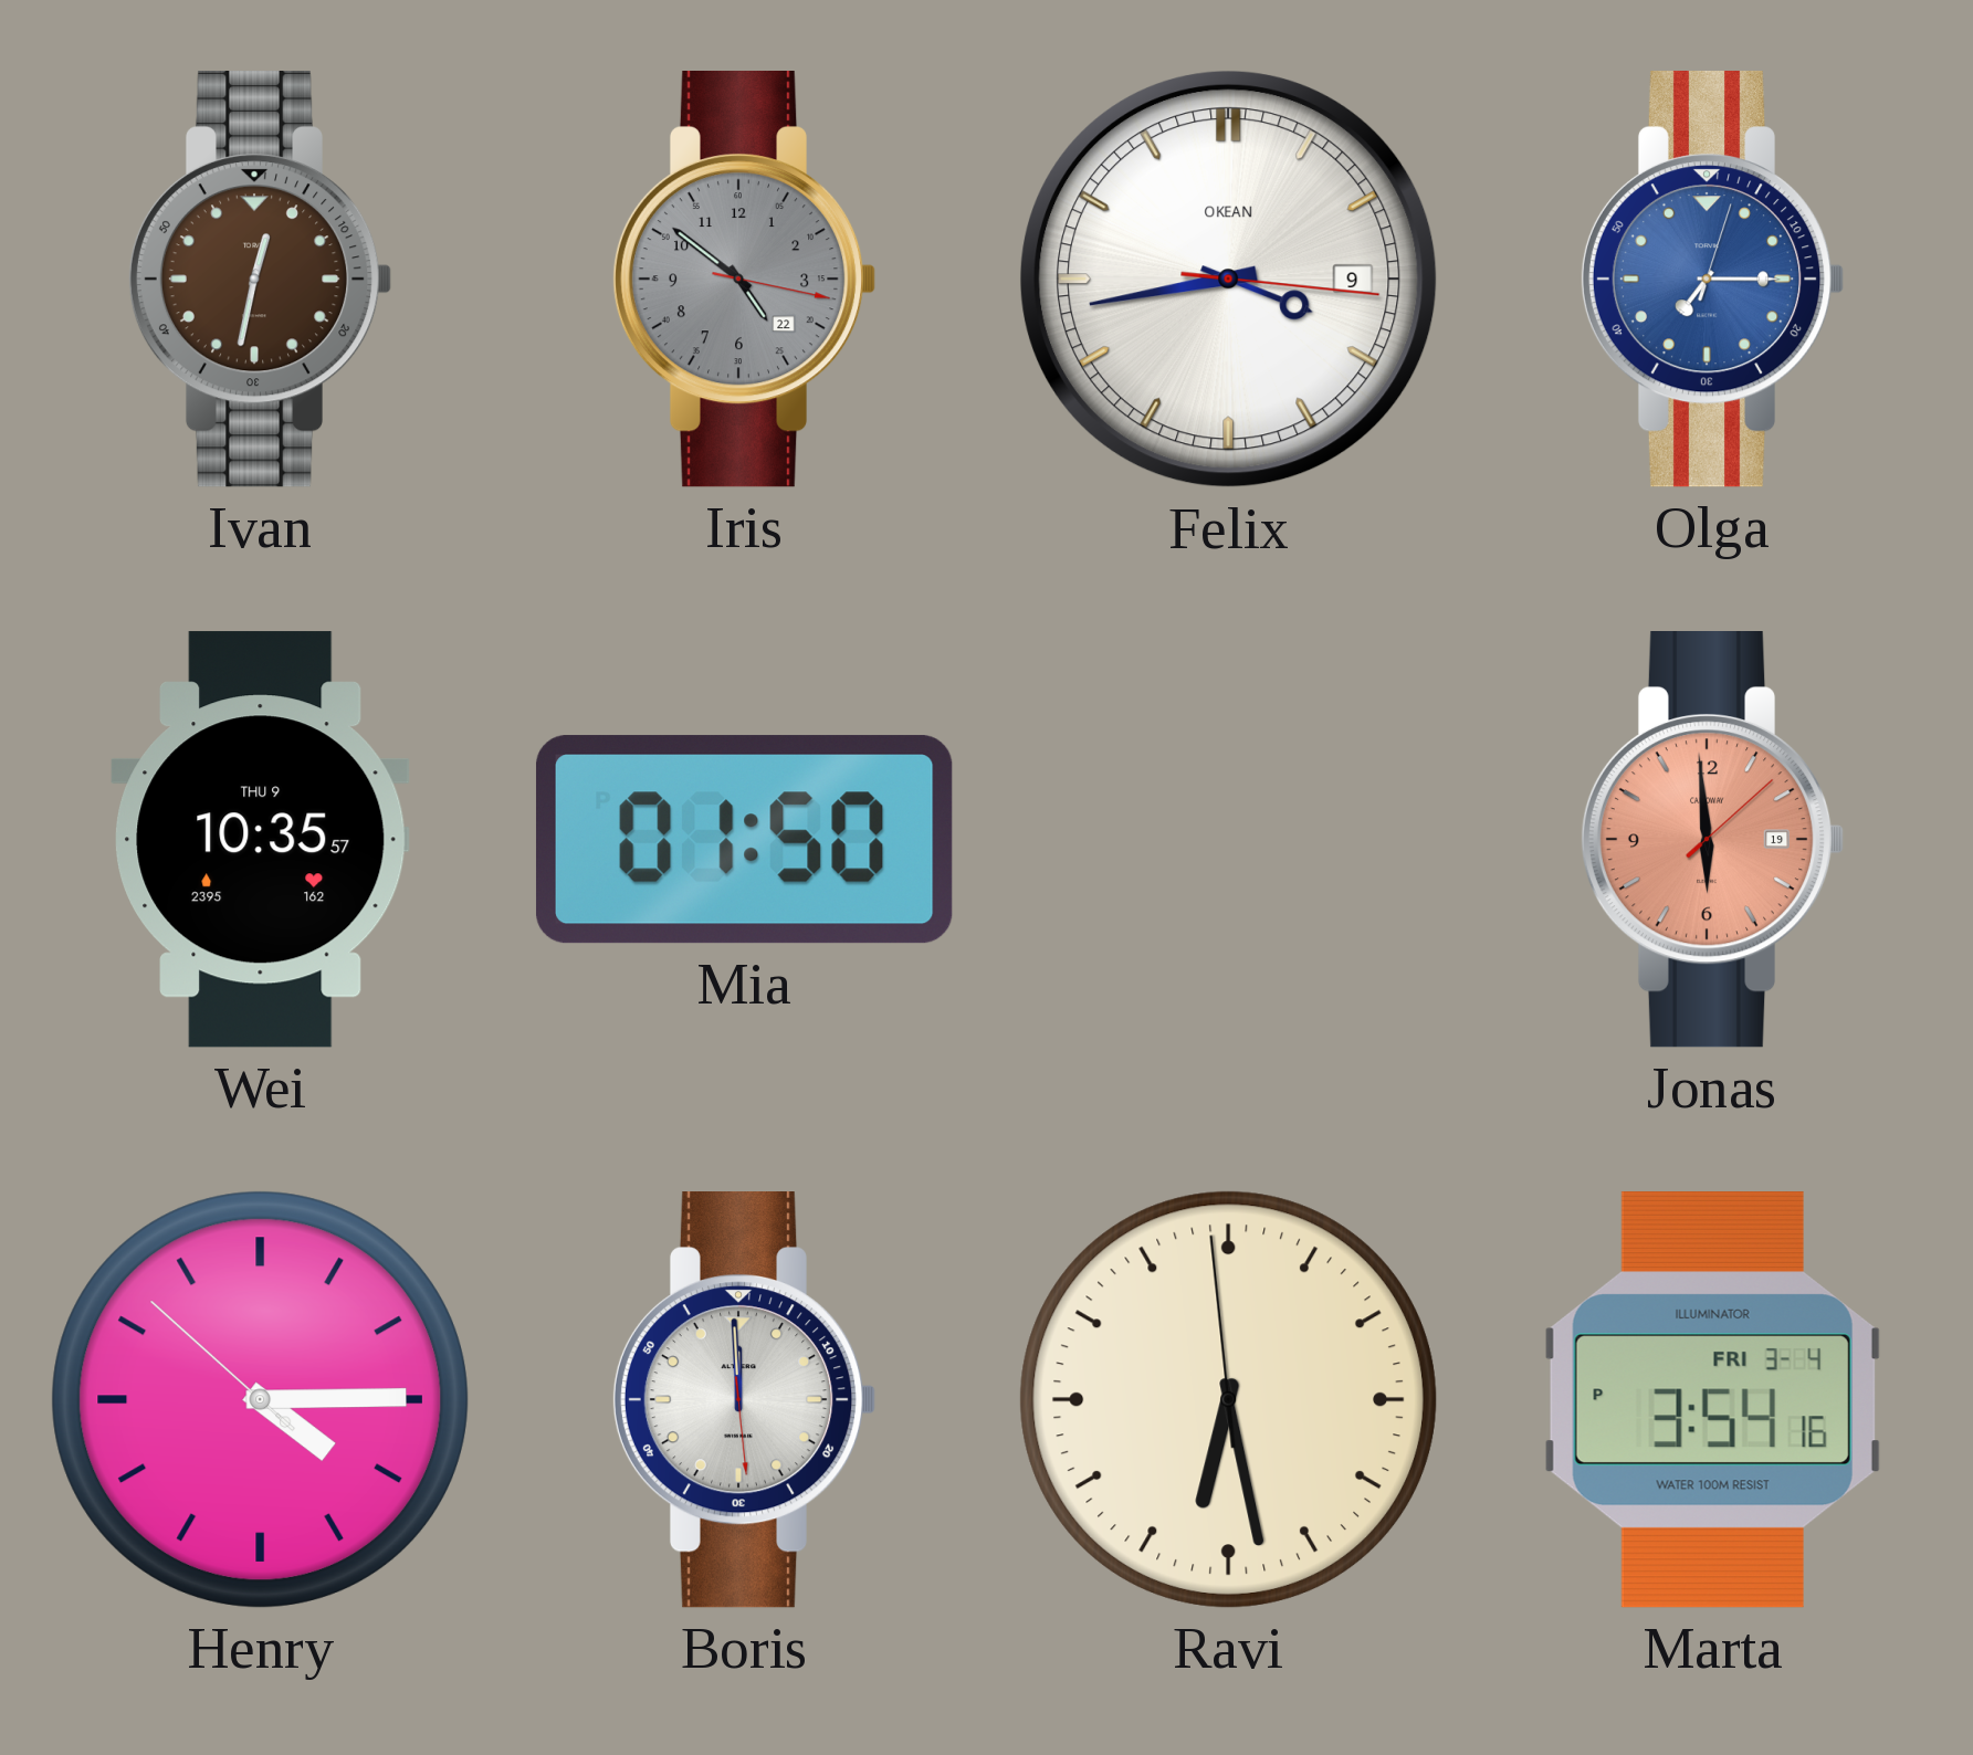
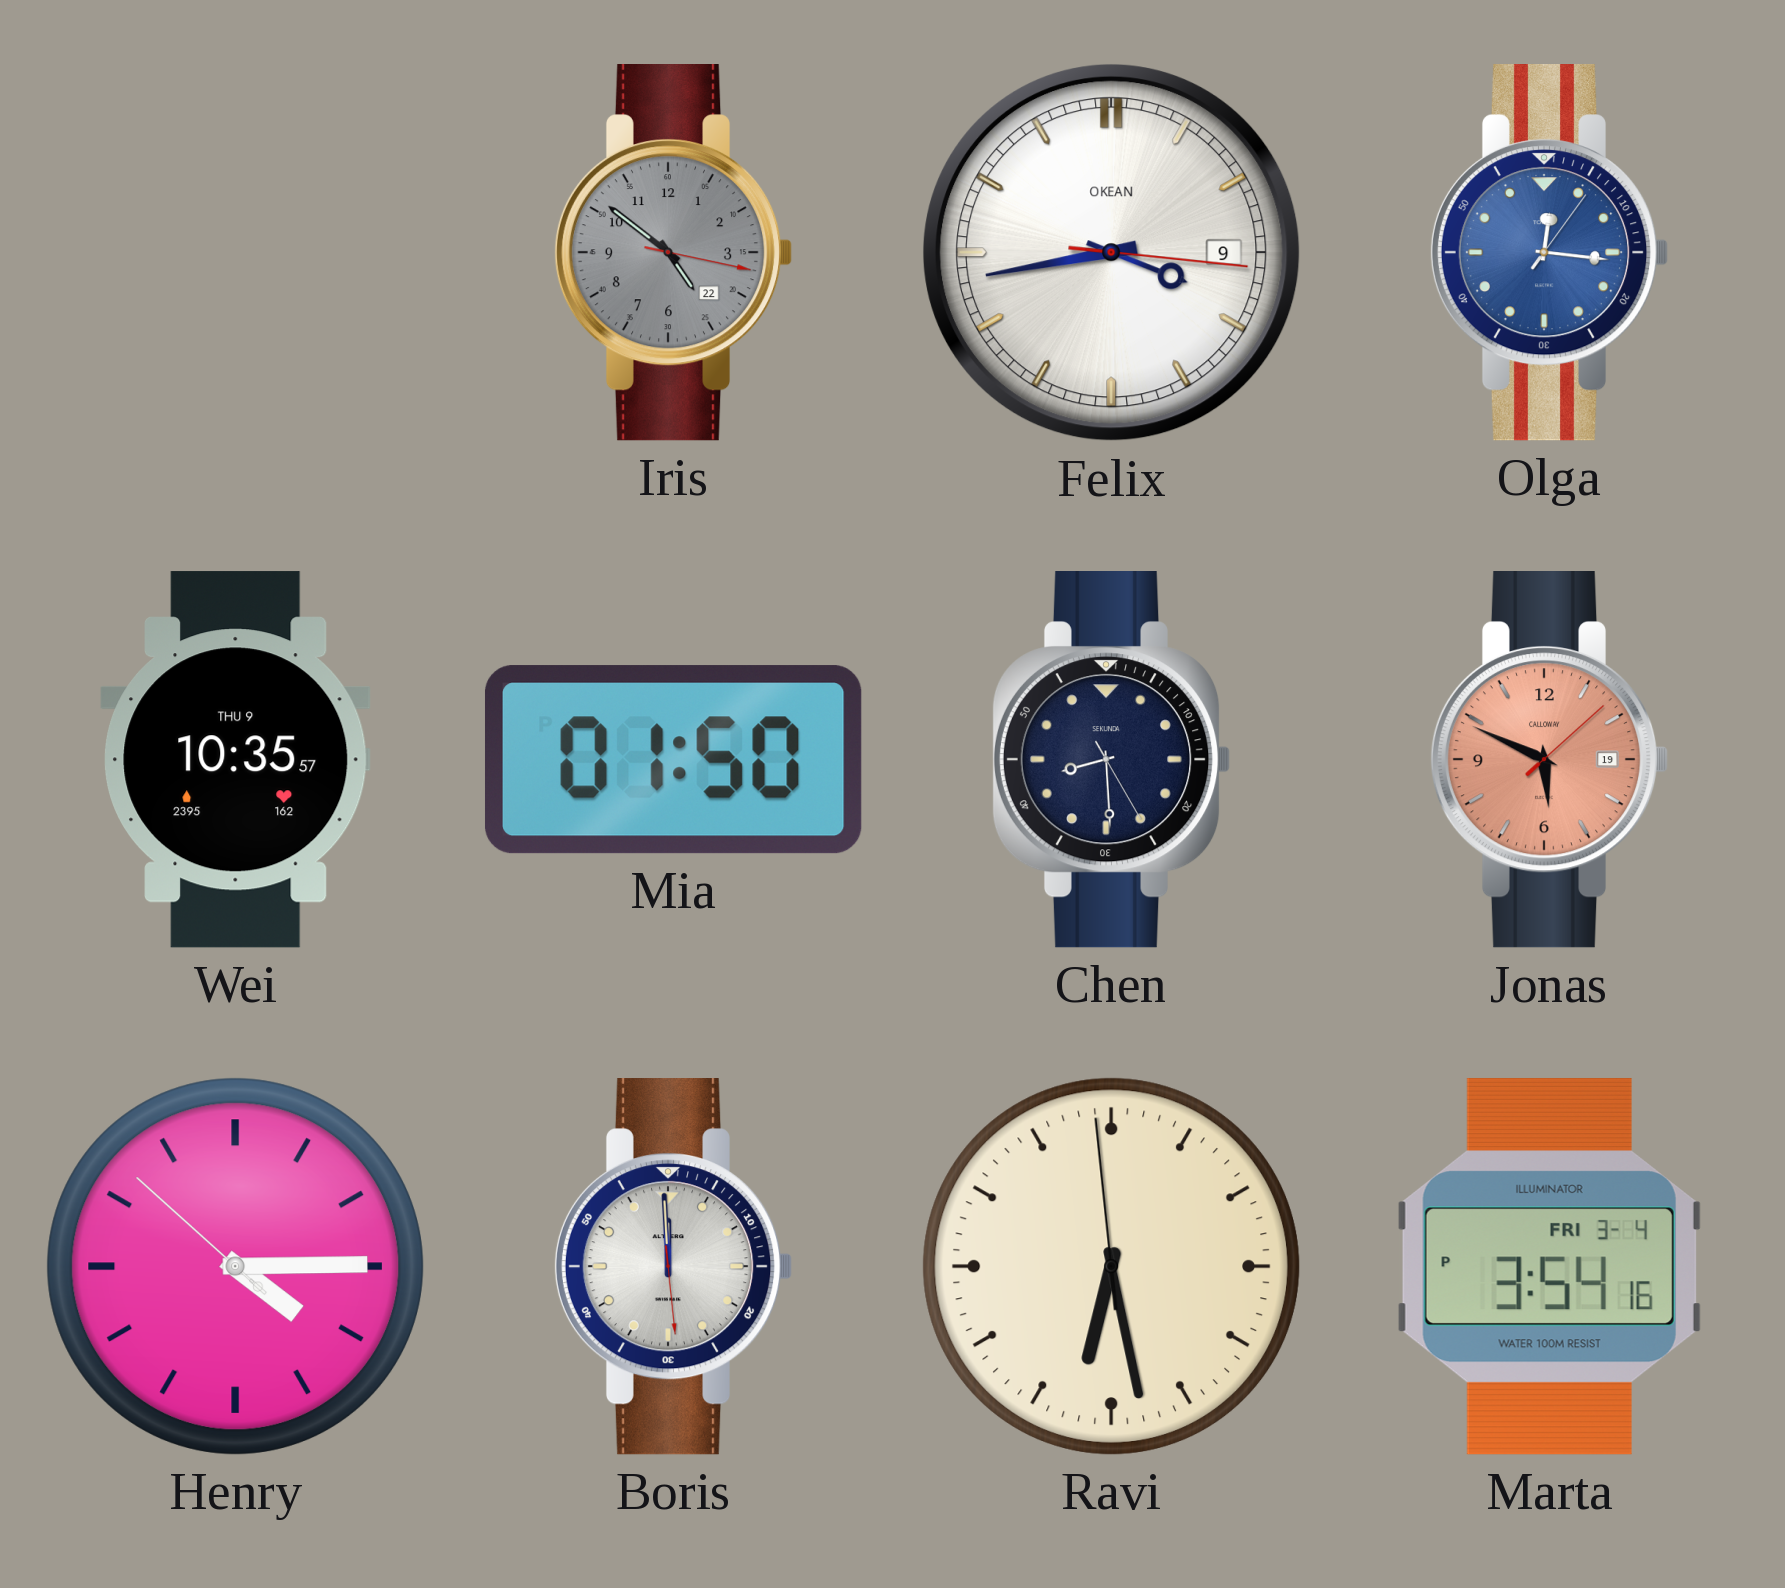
Ivan: 12:32 -> none
Olga: 7:15 -> 12:16
Chen: none -> 8:29
Jonas: 5:59 -> 5:49
